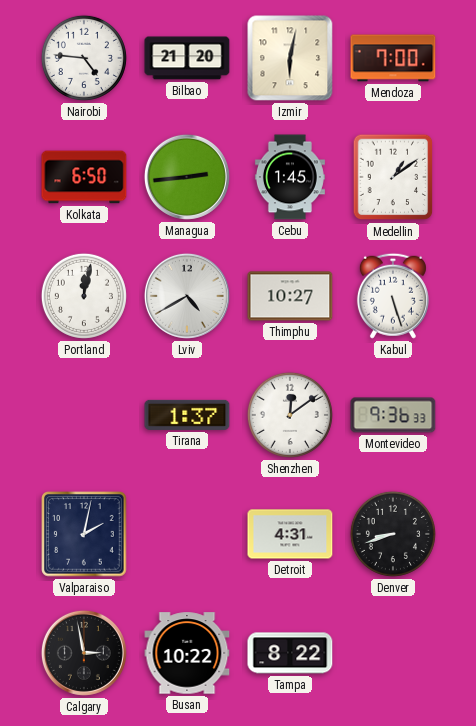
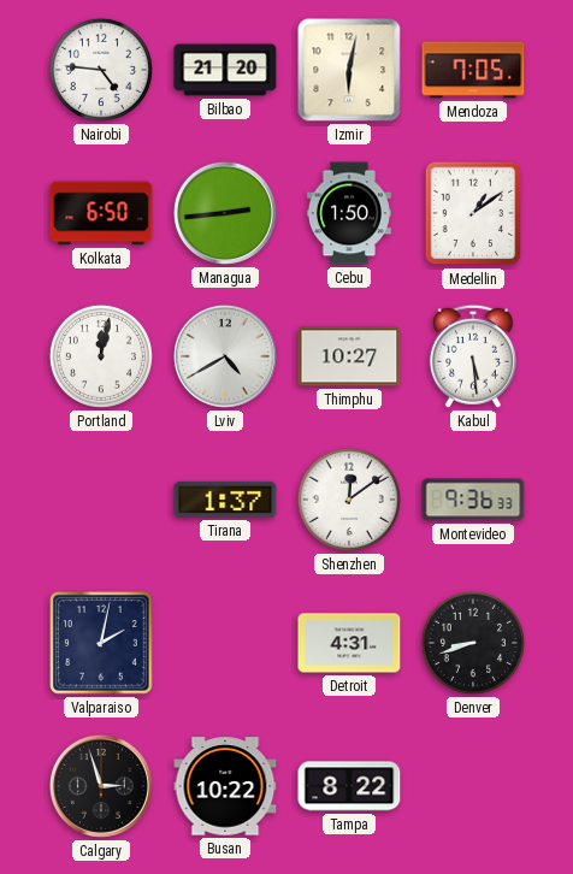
Mendoza: 7:00 -> 7:05
Cebu: 1:45 -> 1:50
Kabul: 5:27 -> 5:29
Calgary: 2:58 -> 2:57
